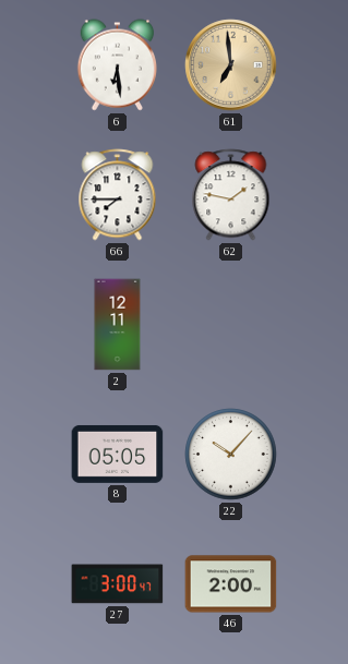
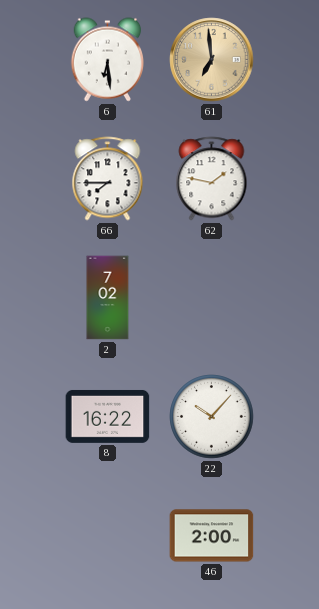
2: 12:11 -> 7:02
8: 05:05 -> 16:22
27: 3:00 -> none
